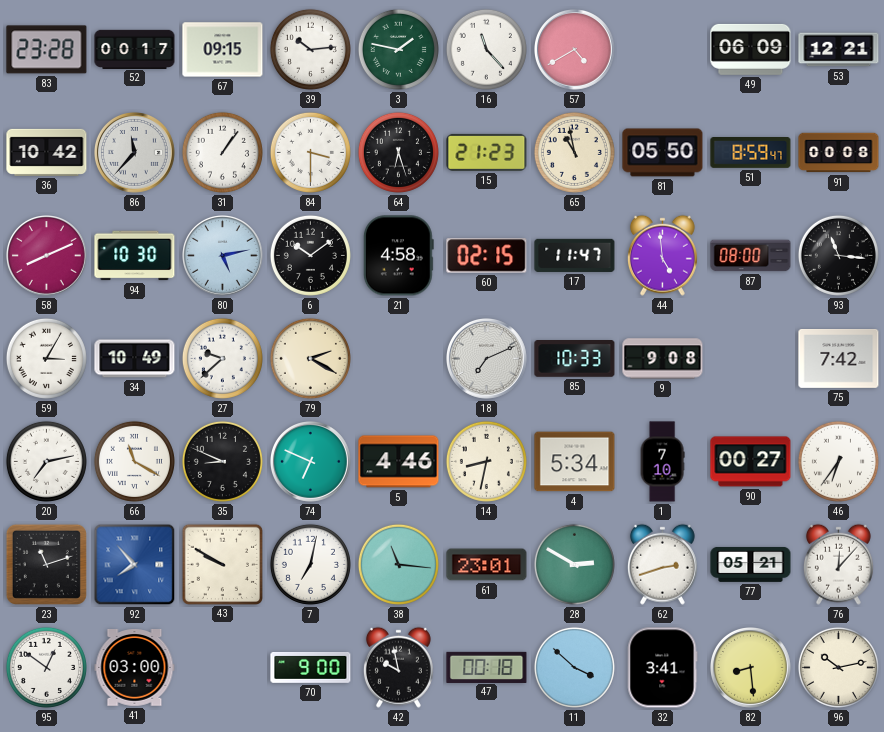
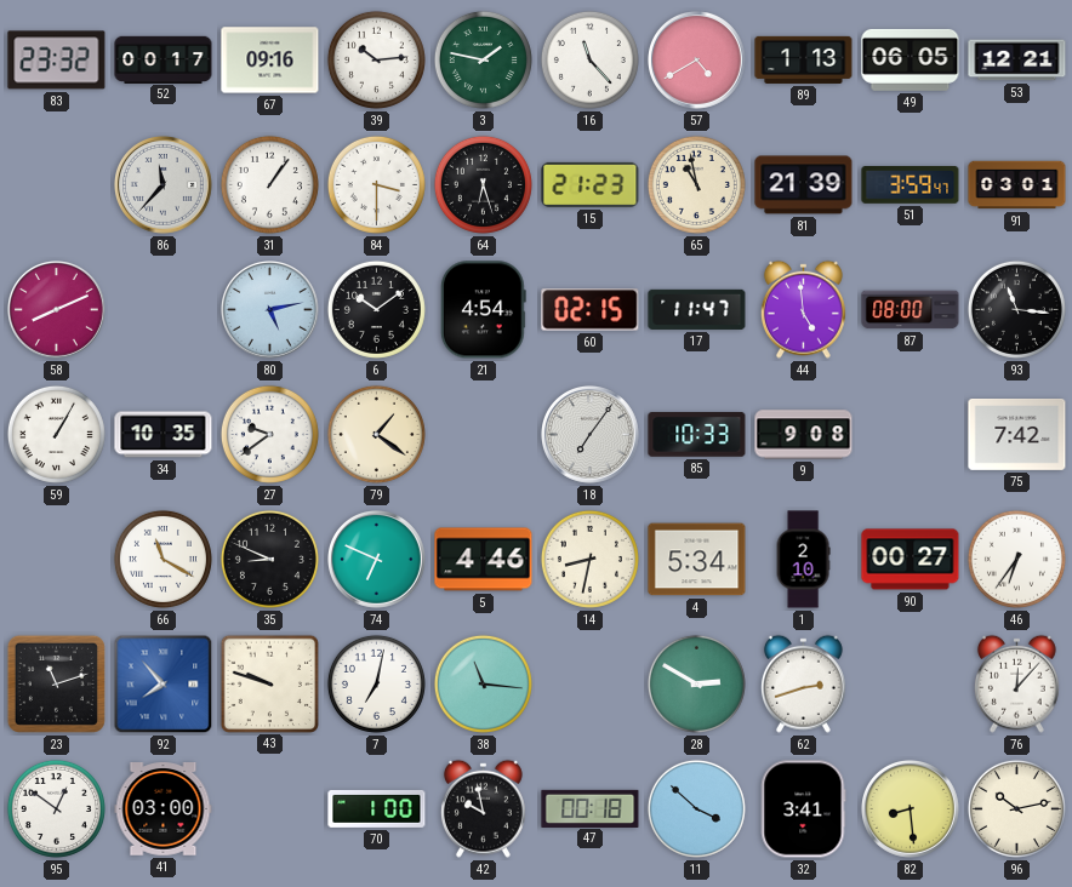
83: 23:28 -> 23:32
67: 09:15 -> 09:16
89: none -> 1:13
49: 06:09 -> 06:05
36: 10:42 -> none
81: 05:50 -> 21:39
51: 8:59 -> 3:59
91: 00:08 -> 03:01
94: 10:30 -> none
21: 4:58 -> 4:54
59: 3:05 -> 1:05
34: 10:49 -> 10:35
27: 9:38 -> 9:39
79: 2:20 -> 1:21
18: 7:11 -> 7:06
20: 7:13 -> none
1: 7:10 -> 2:10
43: 9:50 -> 9:48
61: 23:01 -> none
77: 05:21 -> none
70: 9:00 -> 1:00
